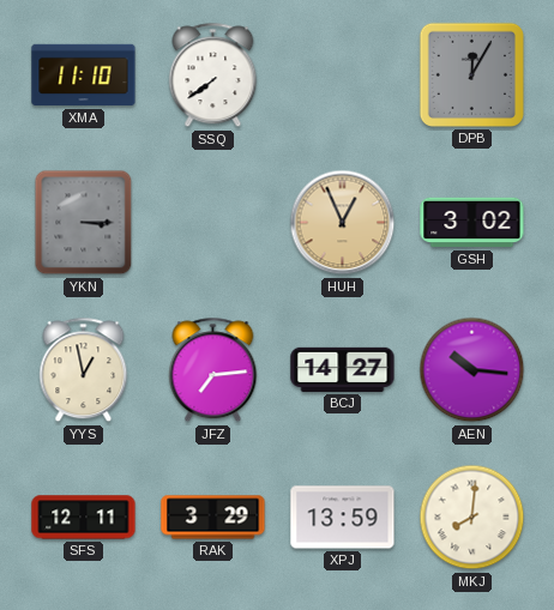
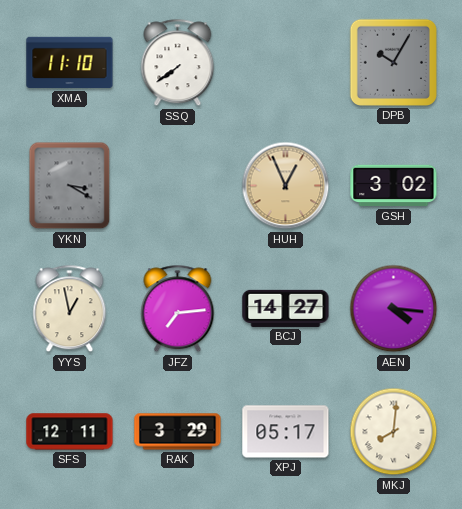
DPB: 12:05 -> 10:05
YKN: 3:15 -> 3:20
AEN: 10:16 -> 4:16
XPJ: 13:59 -> 05:17
